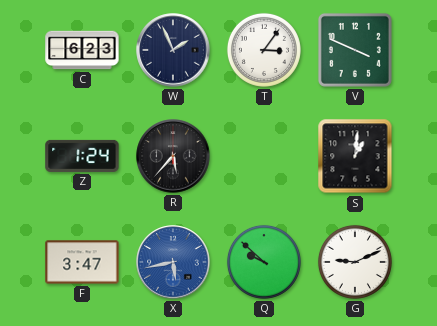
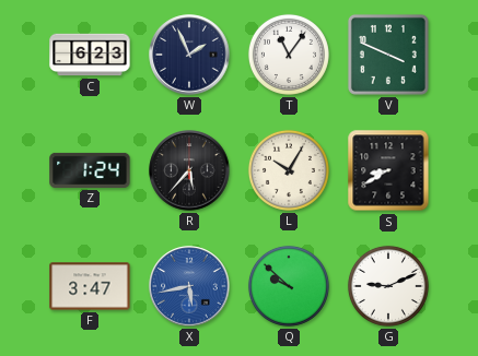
T: 3:06 -> 11:06
L: none -> 10:05
S: 1:01 -> 8:40
